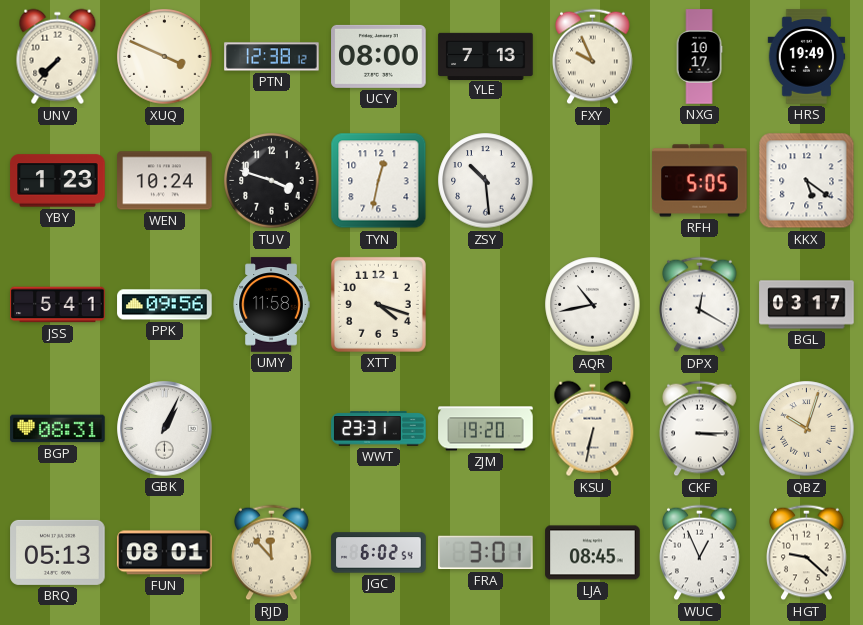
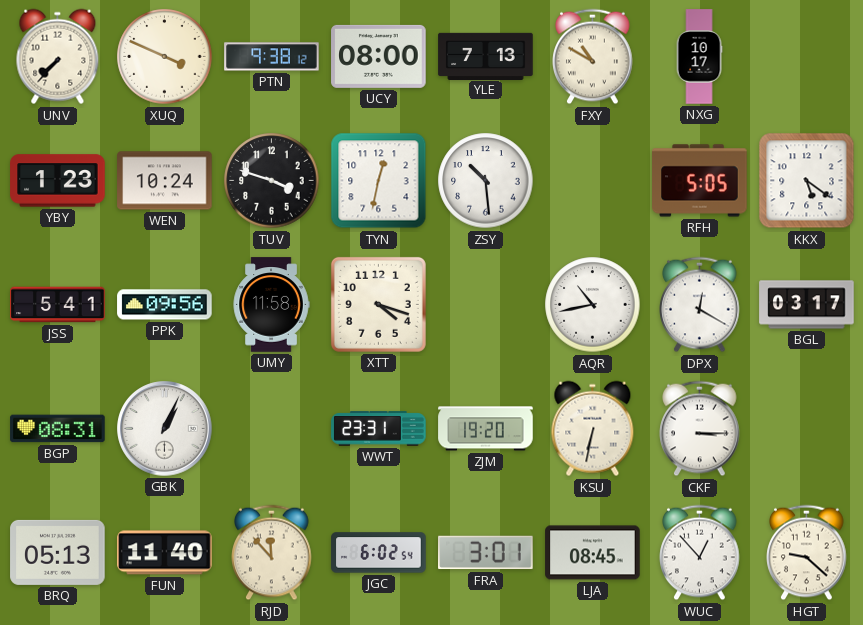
PTN: 12:38 -> 9:38
FXY: 9:56 -> 10:50
HRS: 19:49 -> none
QBZ: 10:03 -> none
FUN: 08:01 -> 11:40
WUC: 12:56 -> 12:53
